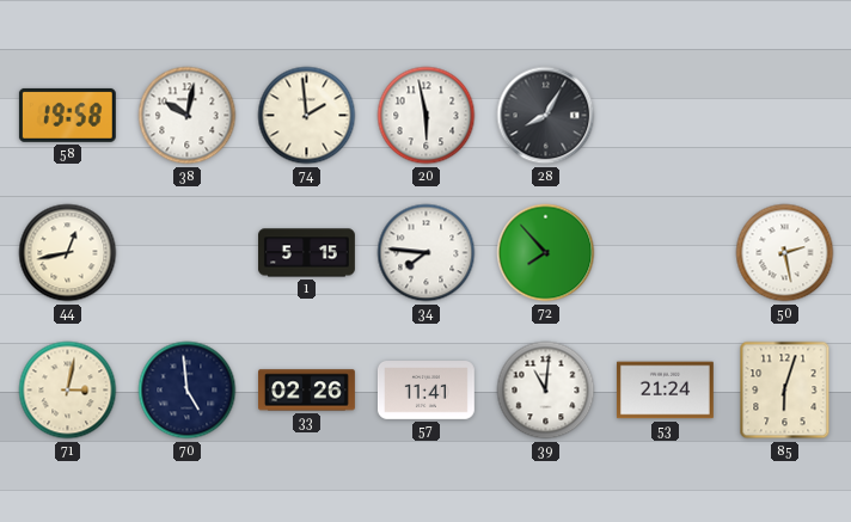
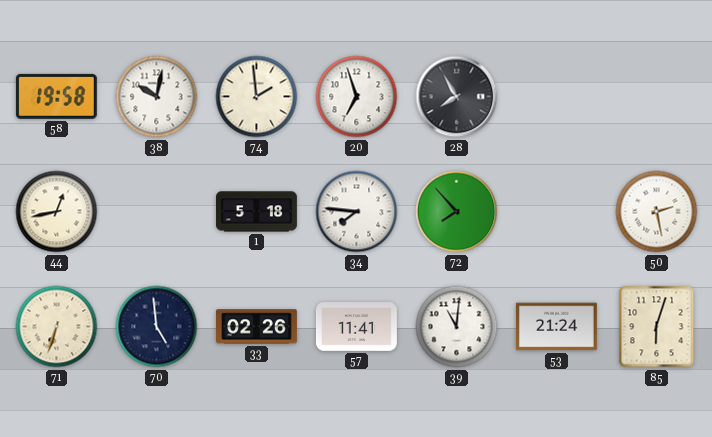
20: 5:58 -> 6:57
28: 8:05 -> 7:55
1: 5:15 -> 5:18
71: 3:02 -> 6:33
